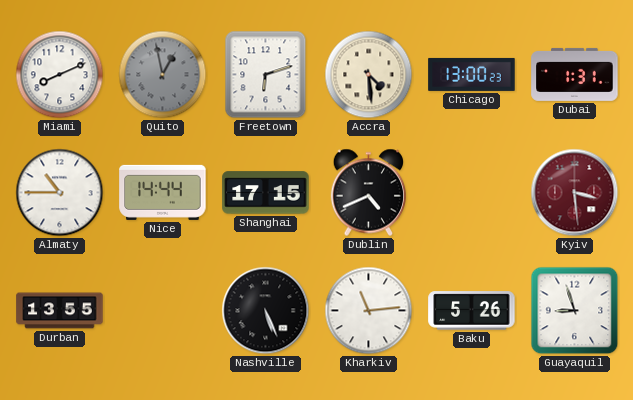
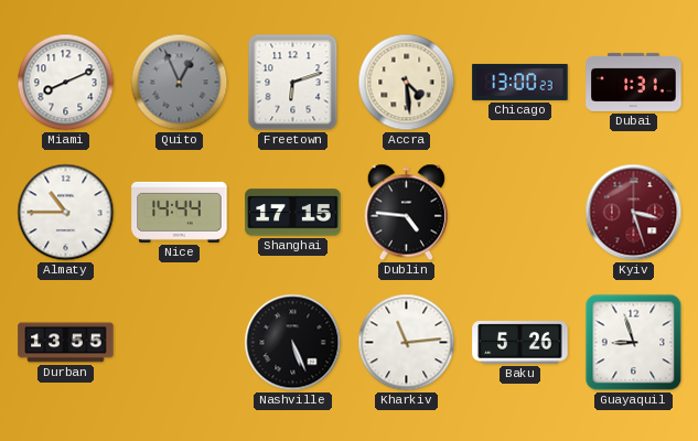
Quito: 12:58 -> 12:56
Dublin: 4:41 -> 4:46
Kyiv: 3:29 -> 3:27
